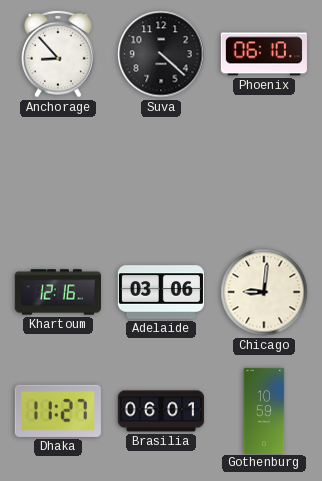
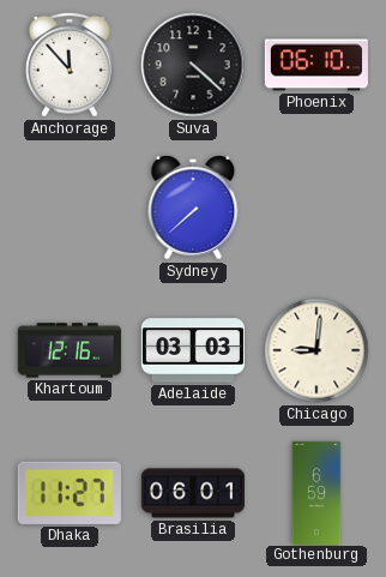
Anchorage: 8:53 -> 11:53
Sydney: none -> 7:38
Adelaide: 03:06 -> 03:03
Gothenburg: 10:59 -> 6:59
